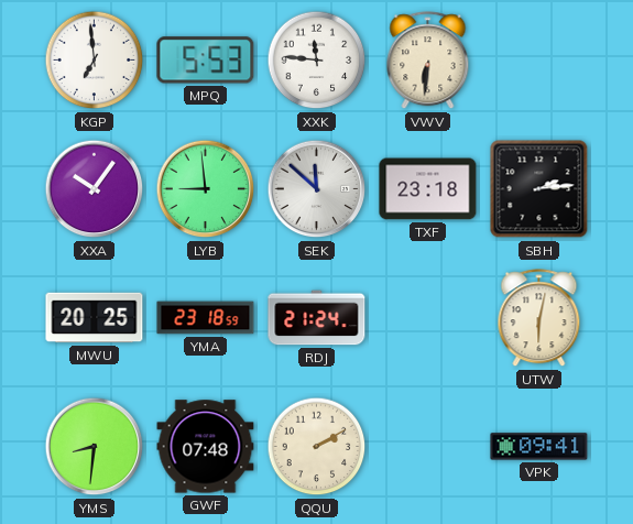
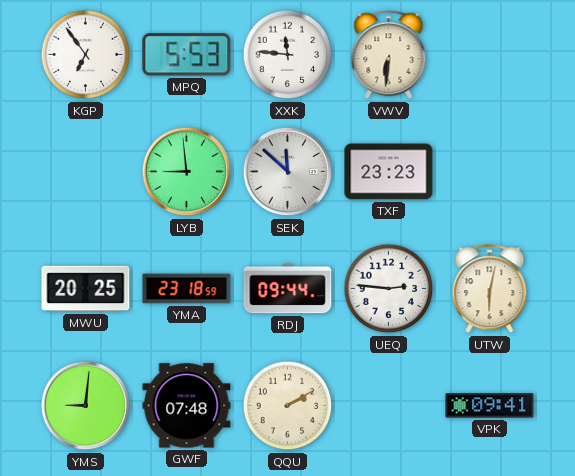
KGP: 6:59 -> 6:54
XXA: 10:06 -> none
TXF: 23:18 -> 23:23
SBH: 2:14 -> none
RDJ: 21:24 -> 09:44
UEQ: none -> 2:46
YMS: 8:31 -> 9:01
